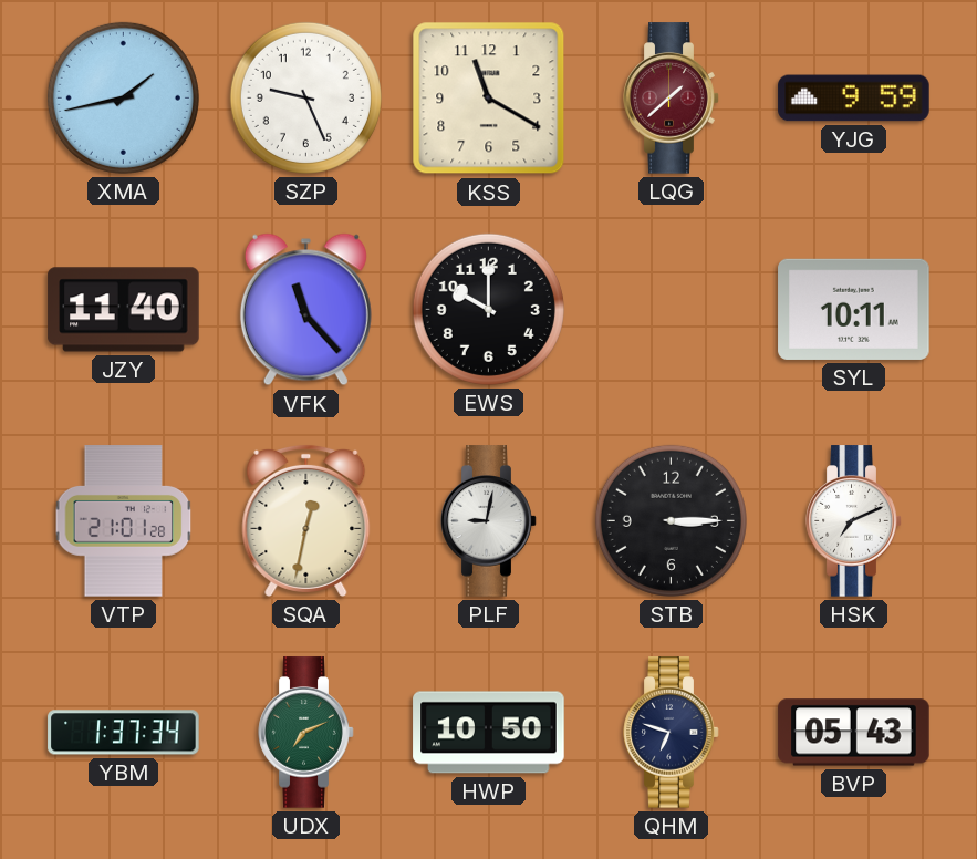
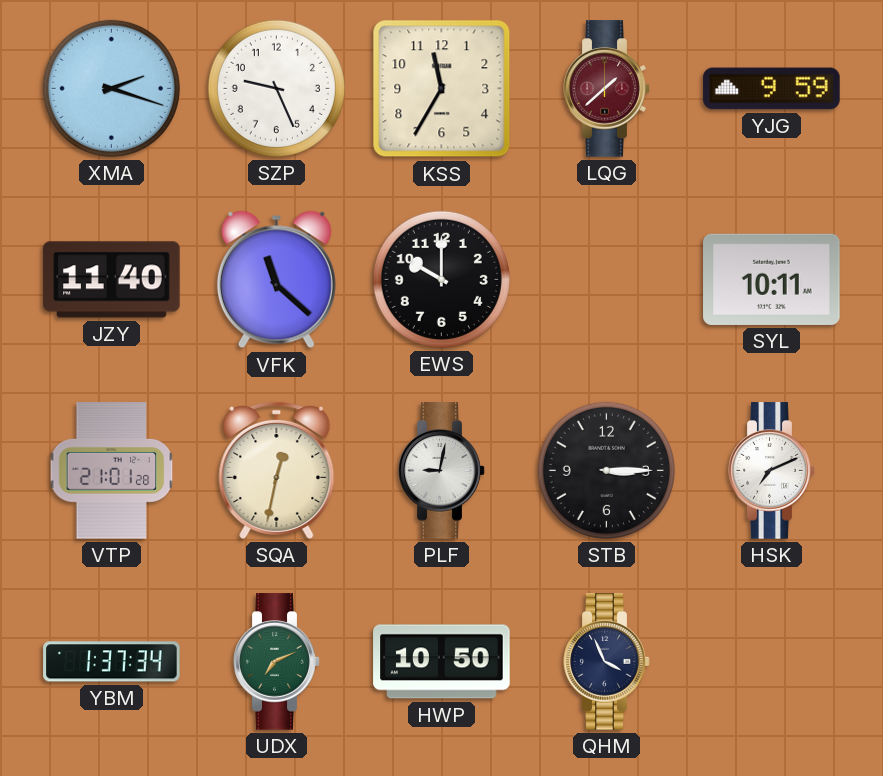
XMA: 1:43 -> 2:18
KSS: 11:20 -> 11:35
VFK: 11:23 -> 11:22
QHM: 6:48 -> 3:56
BVP: 05:43 -> none
